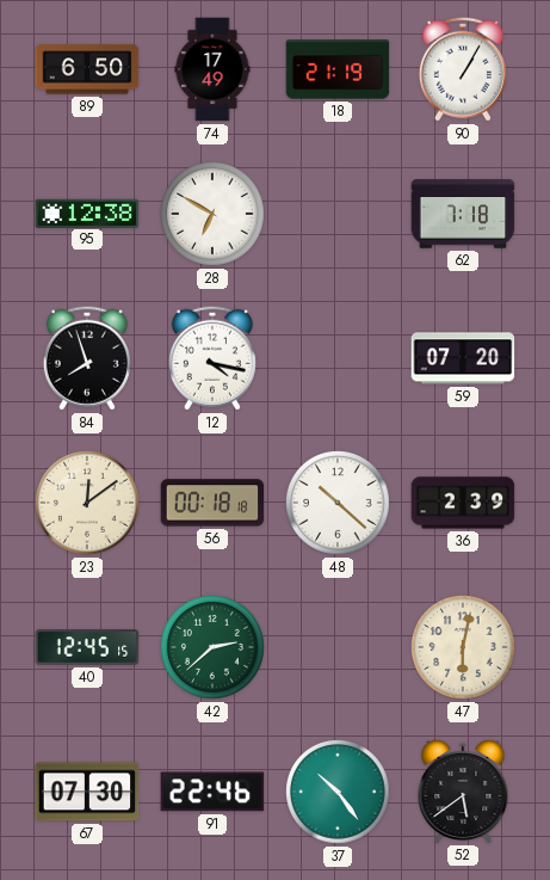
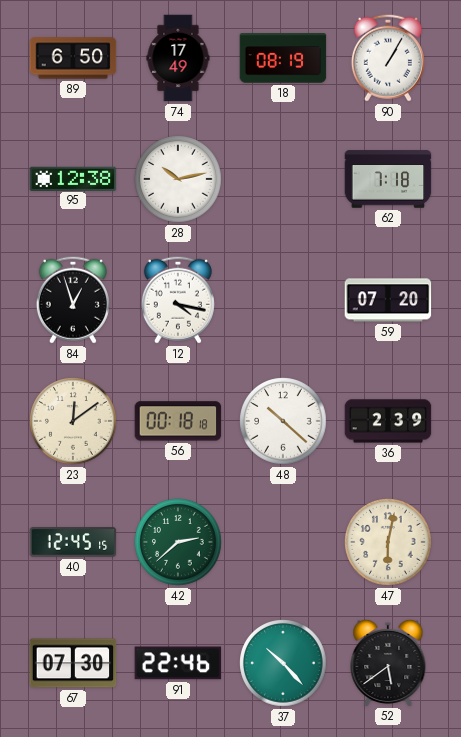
18: 21:19 -> 08:19
28: 6:50 -> 10:13
84: 7:57 -> 12:57
37: 10:24 -> 10:23
